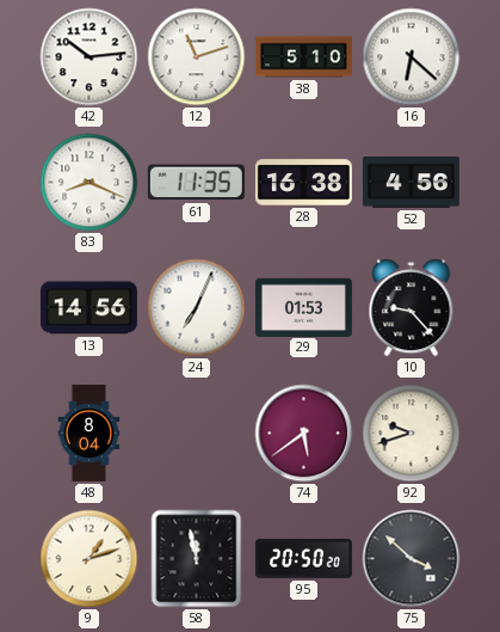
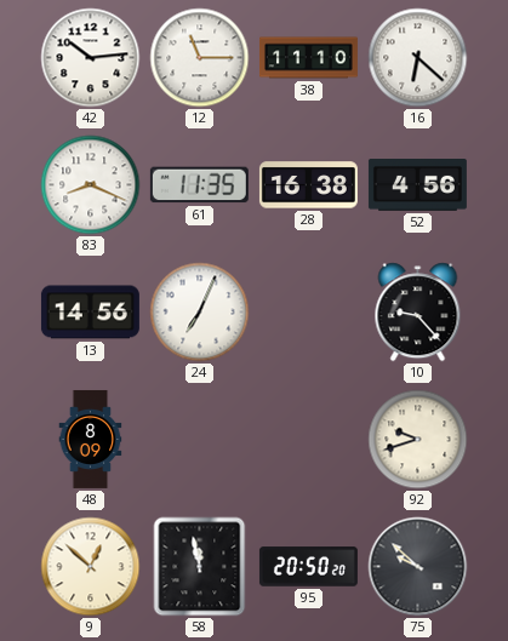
12: 11:12 -> 11:15
38: 5:10 -> 11:10
29: 01:53 -> none
48: 8:04 -> 8:09
74: 5:39 -> none
9: 1:12 -> 12:52
75: 3:52 -> 9:52
